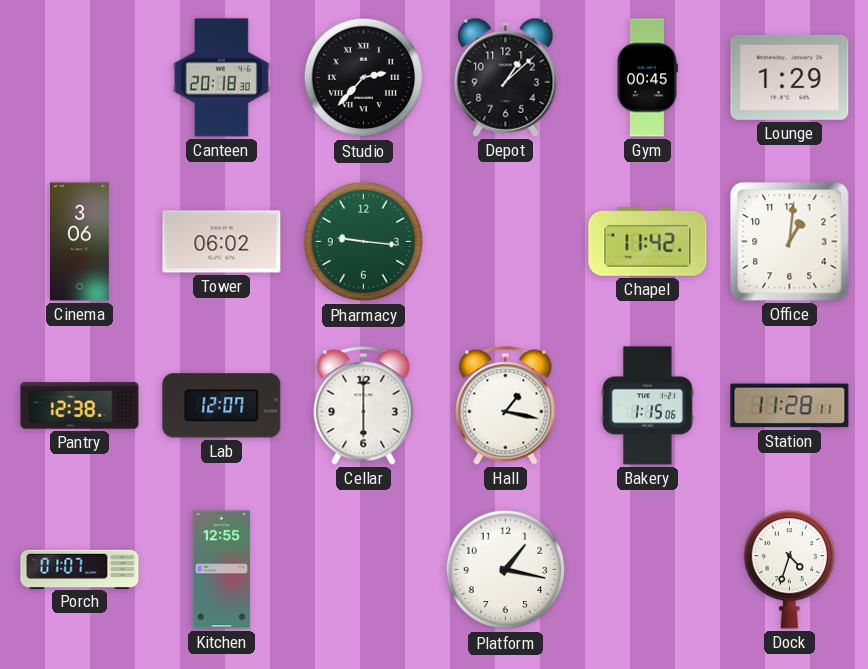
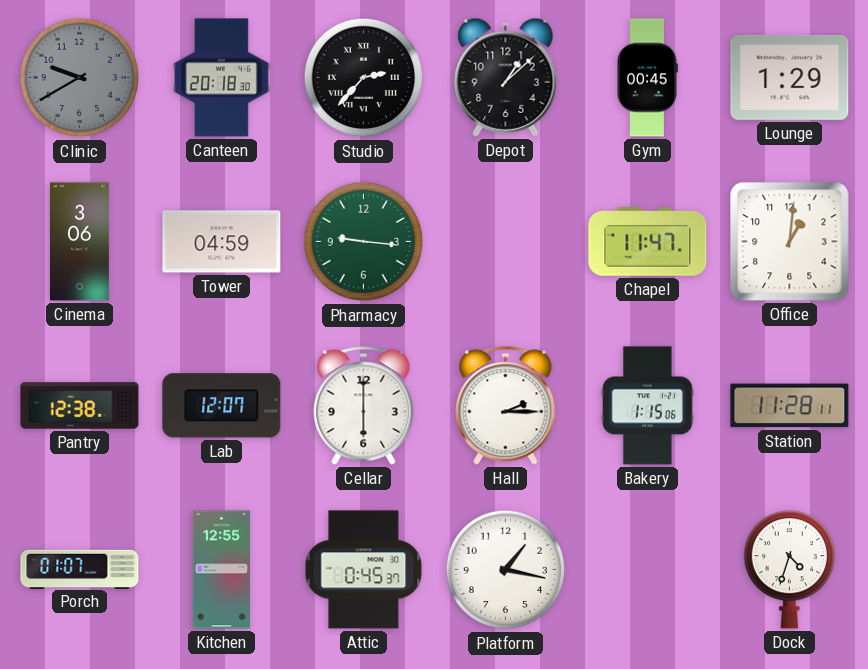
Clinic: none -> 9:40
Tower: 06:02 -> 04:59
Chapel: 11:42 -> 11:47
Hall: 1:17 -> 2:15
Attic: none -> 0:45
